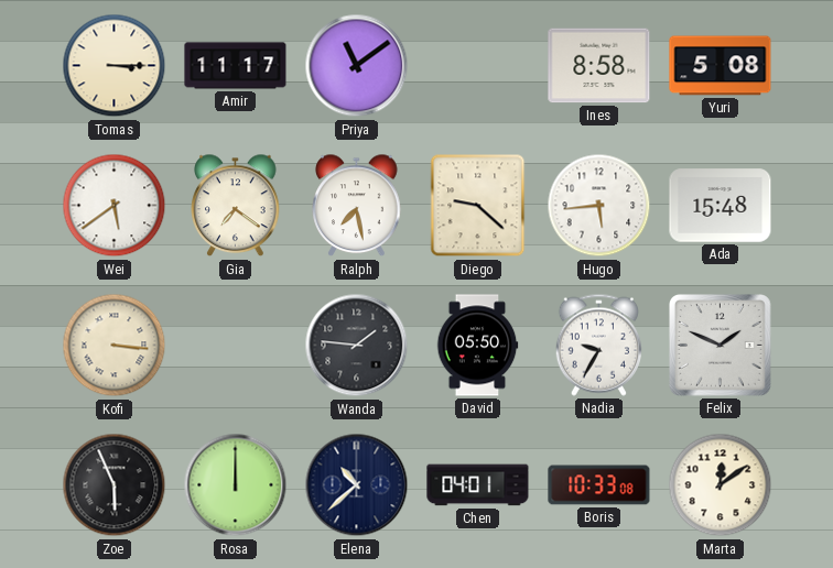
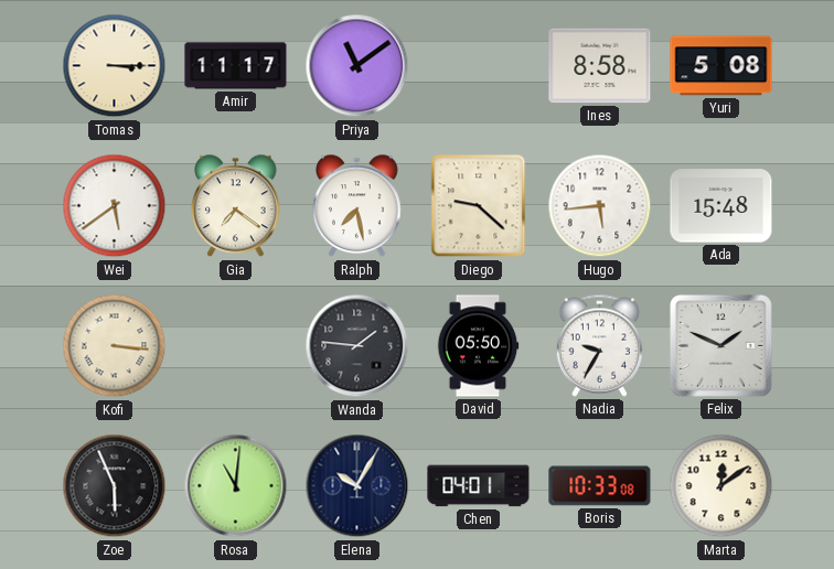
Rosa: 12:00 -> 11:01
Elena: 10:38 -> 10:05
